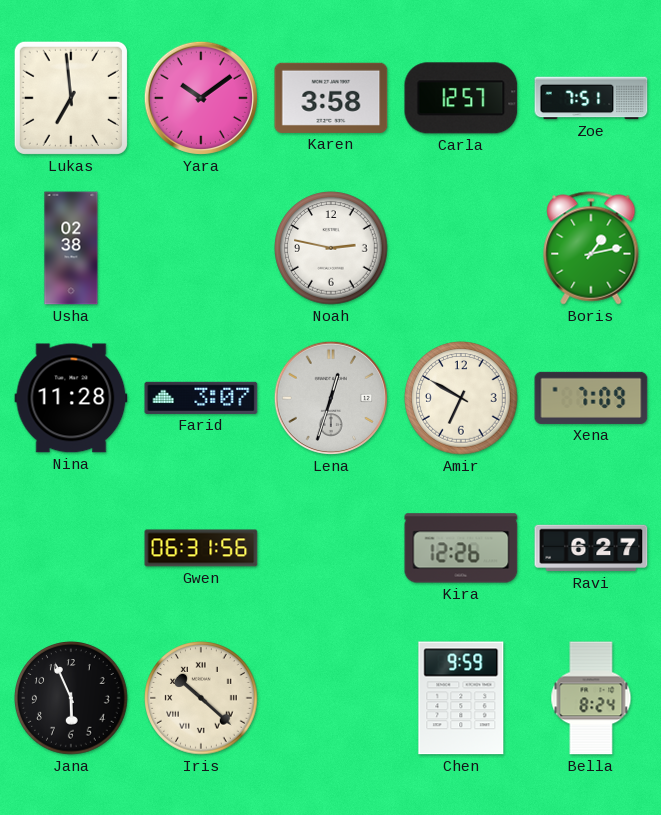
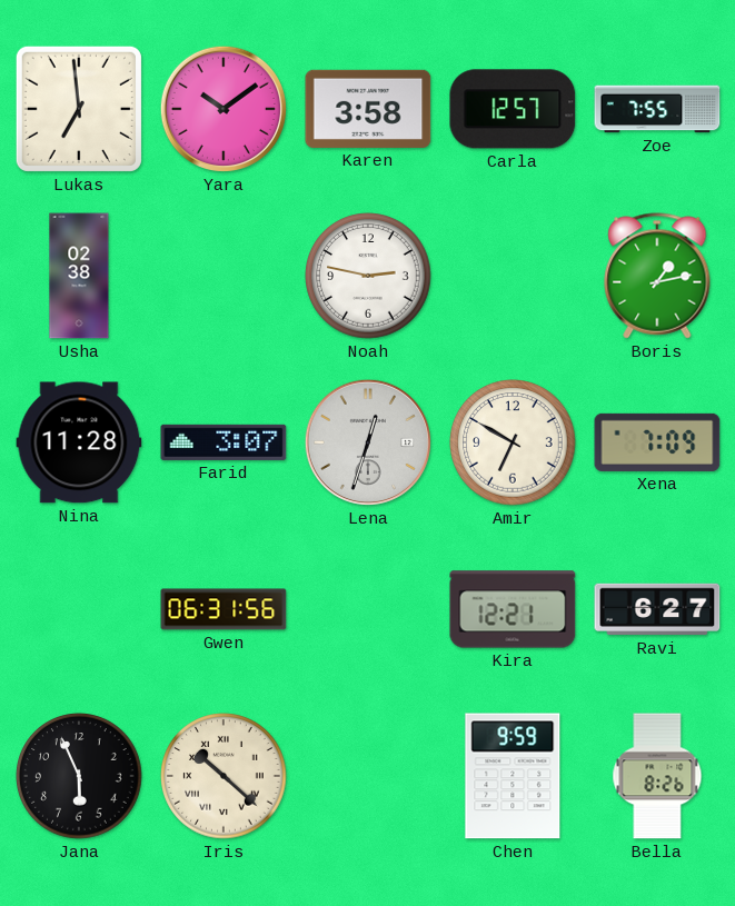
Zoe: 7:51 -> 7:55
Kira: 12:26 -> 12:21
Bella: 8:24 -> 8:26
